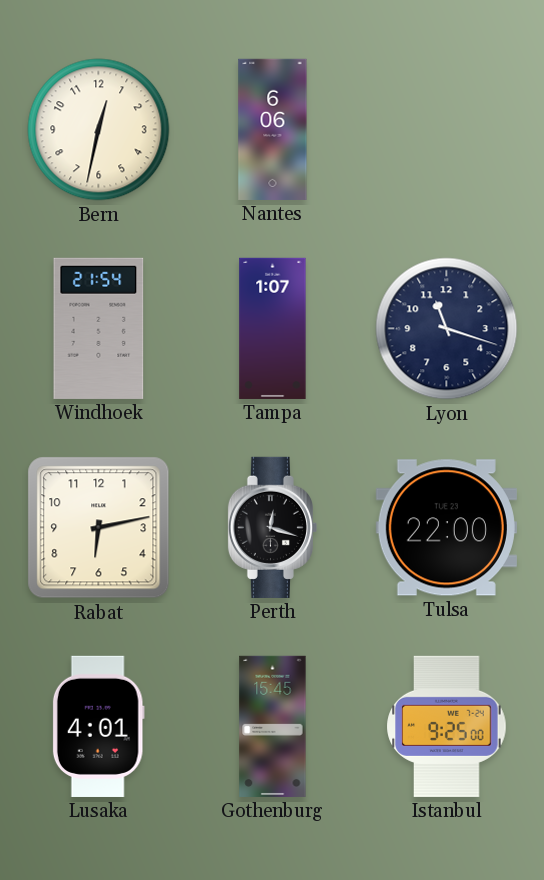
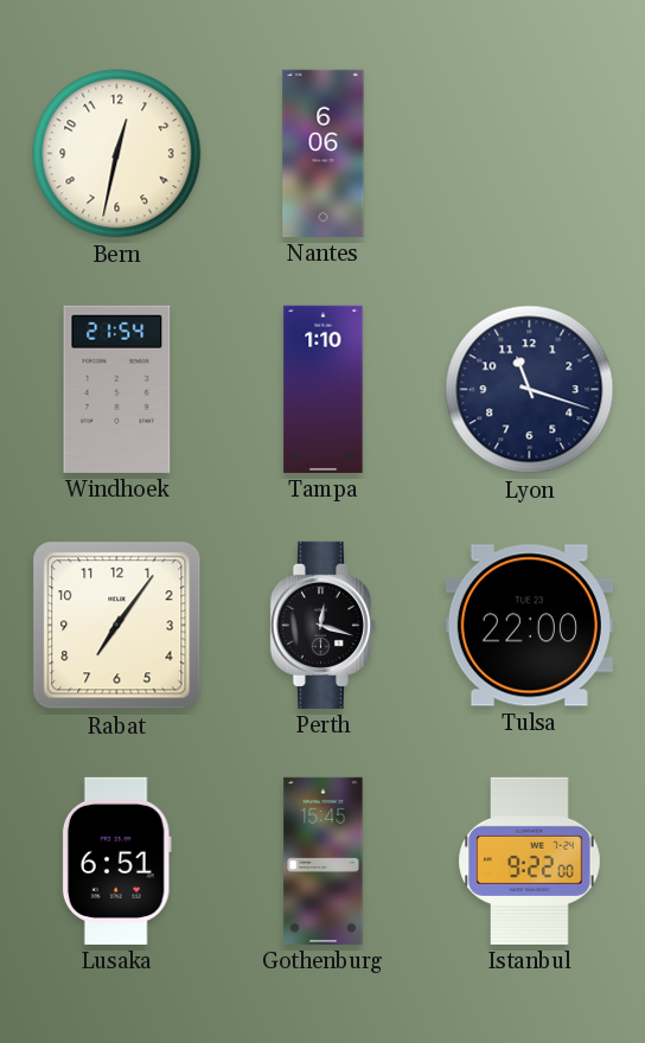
Tampa: 1:07 -> 1:10
Rabat: 6:13 -> 7:06
Lusaka: 4:01 -> 6:51
Istanbul: 9:25 -> 9:22
